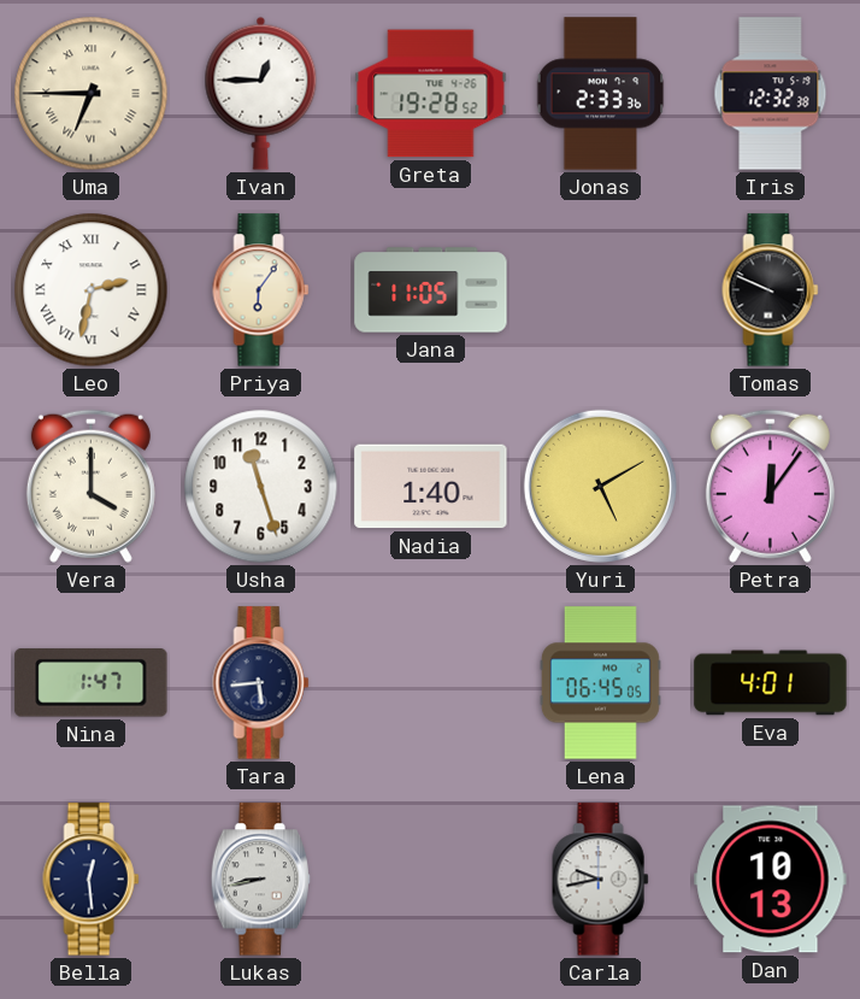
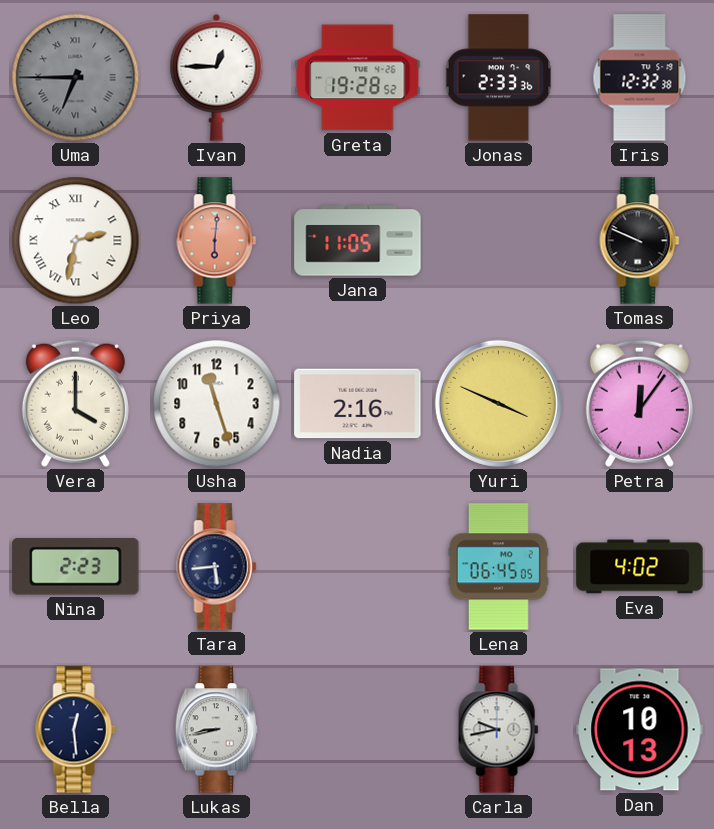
Uma dial: cream -> grey
Priya: 6:06 -> 6:01
Priya dial: cream -> salmon
Nadia: 1:40 -> 2:16
Yuri: 5:10 -> 3:49
Nina: 1:47 -> 2:23
Eva: 4:01 -> 4:02
